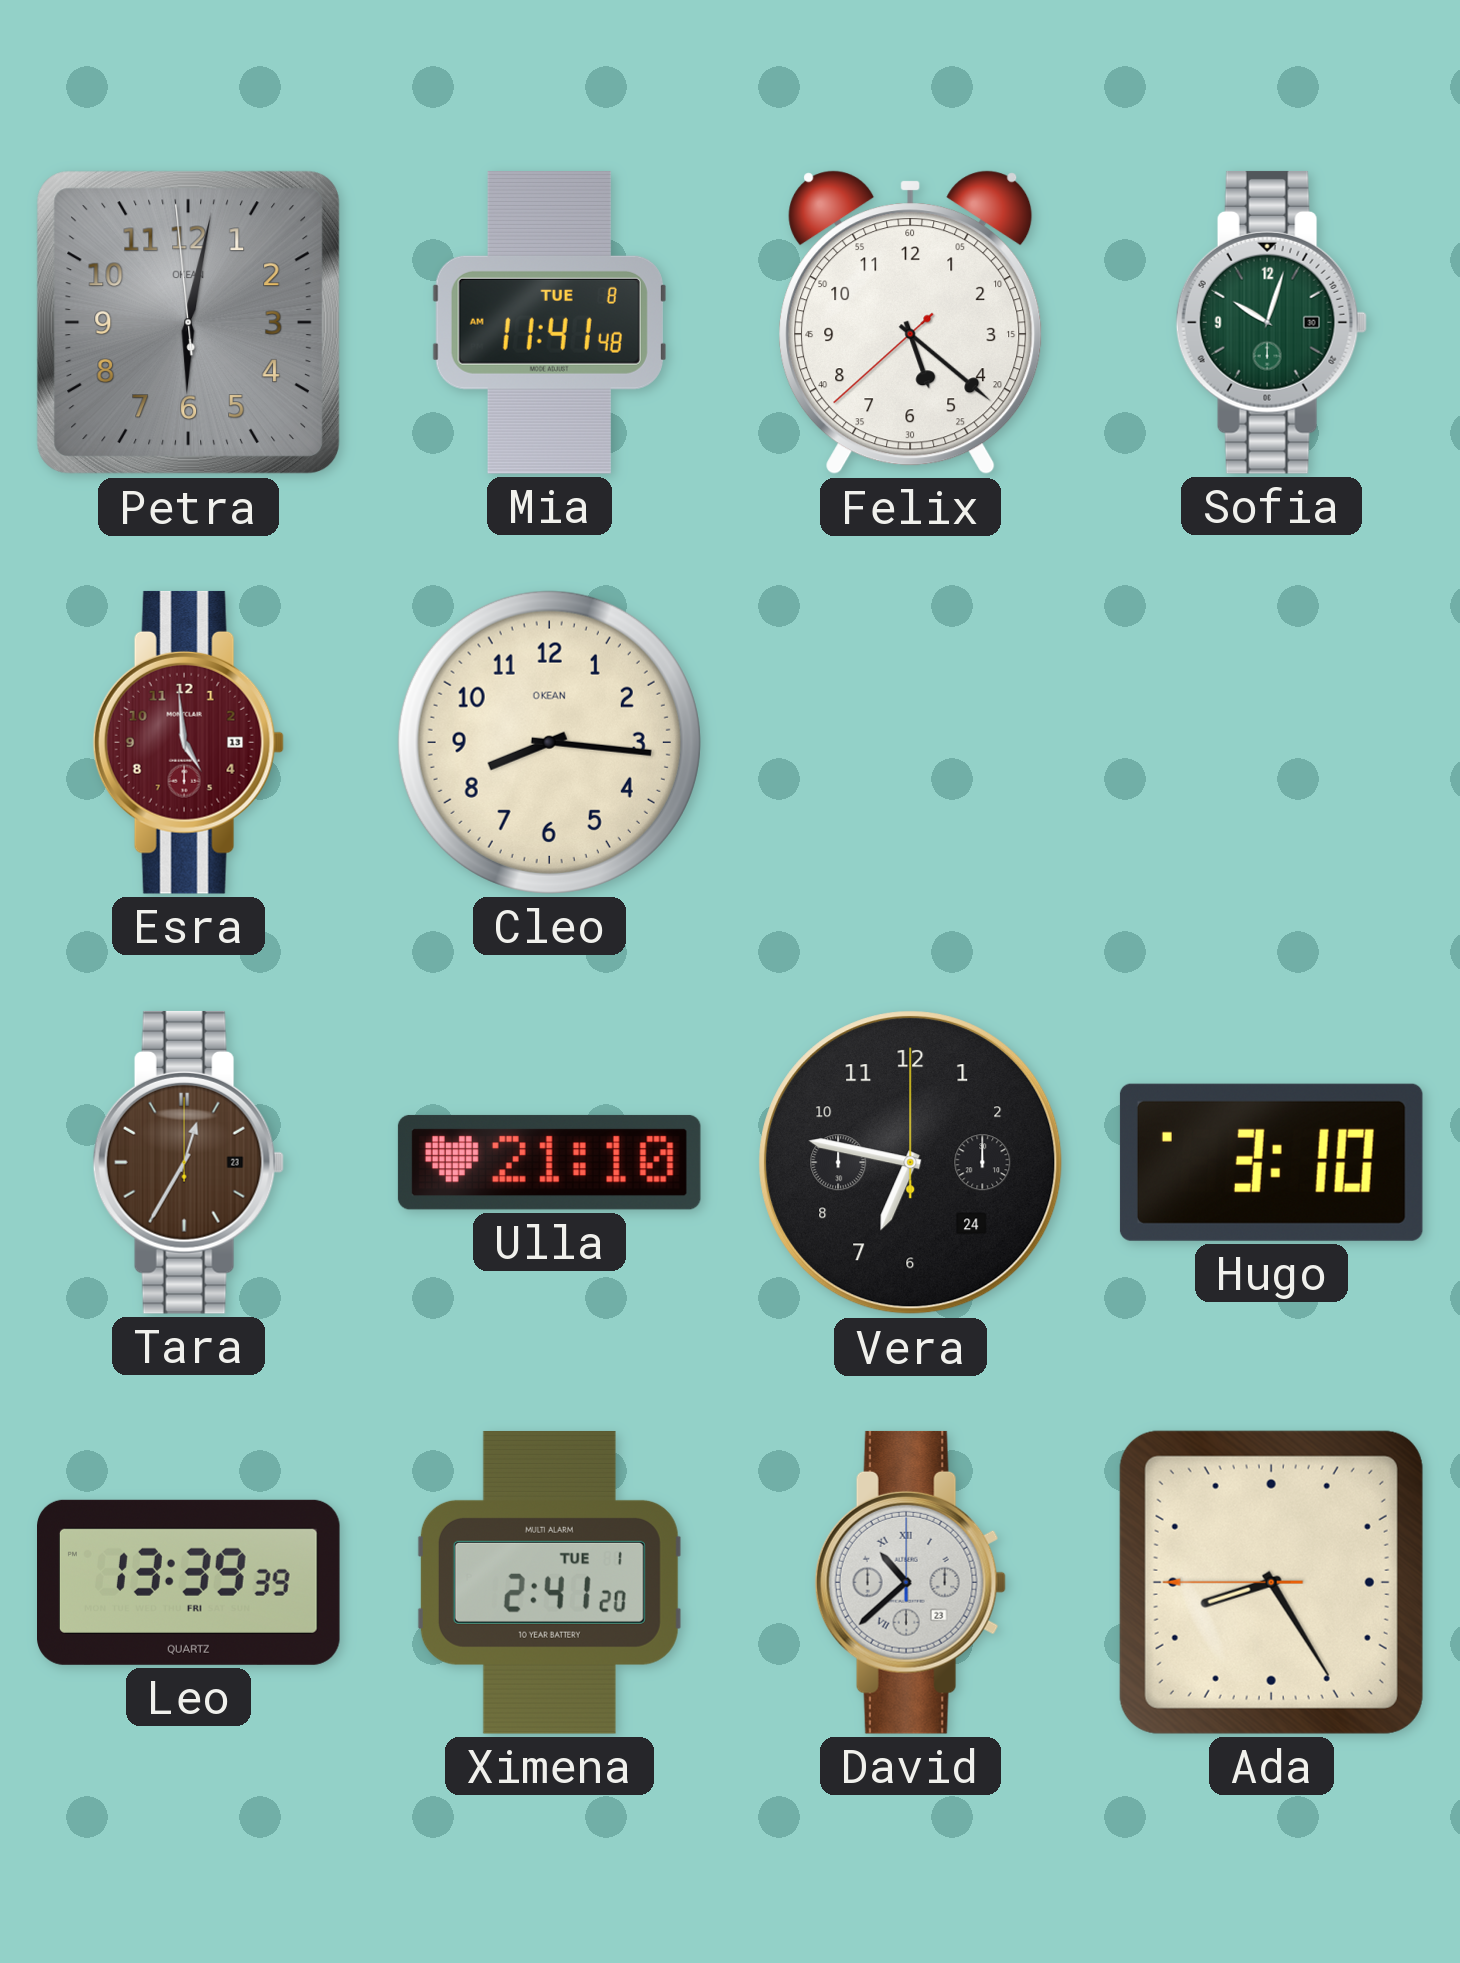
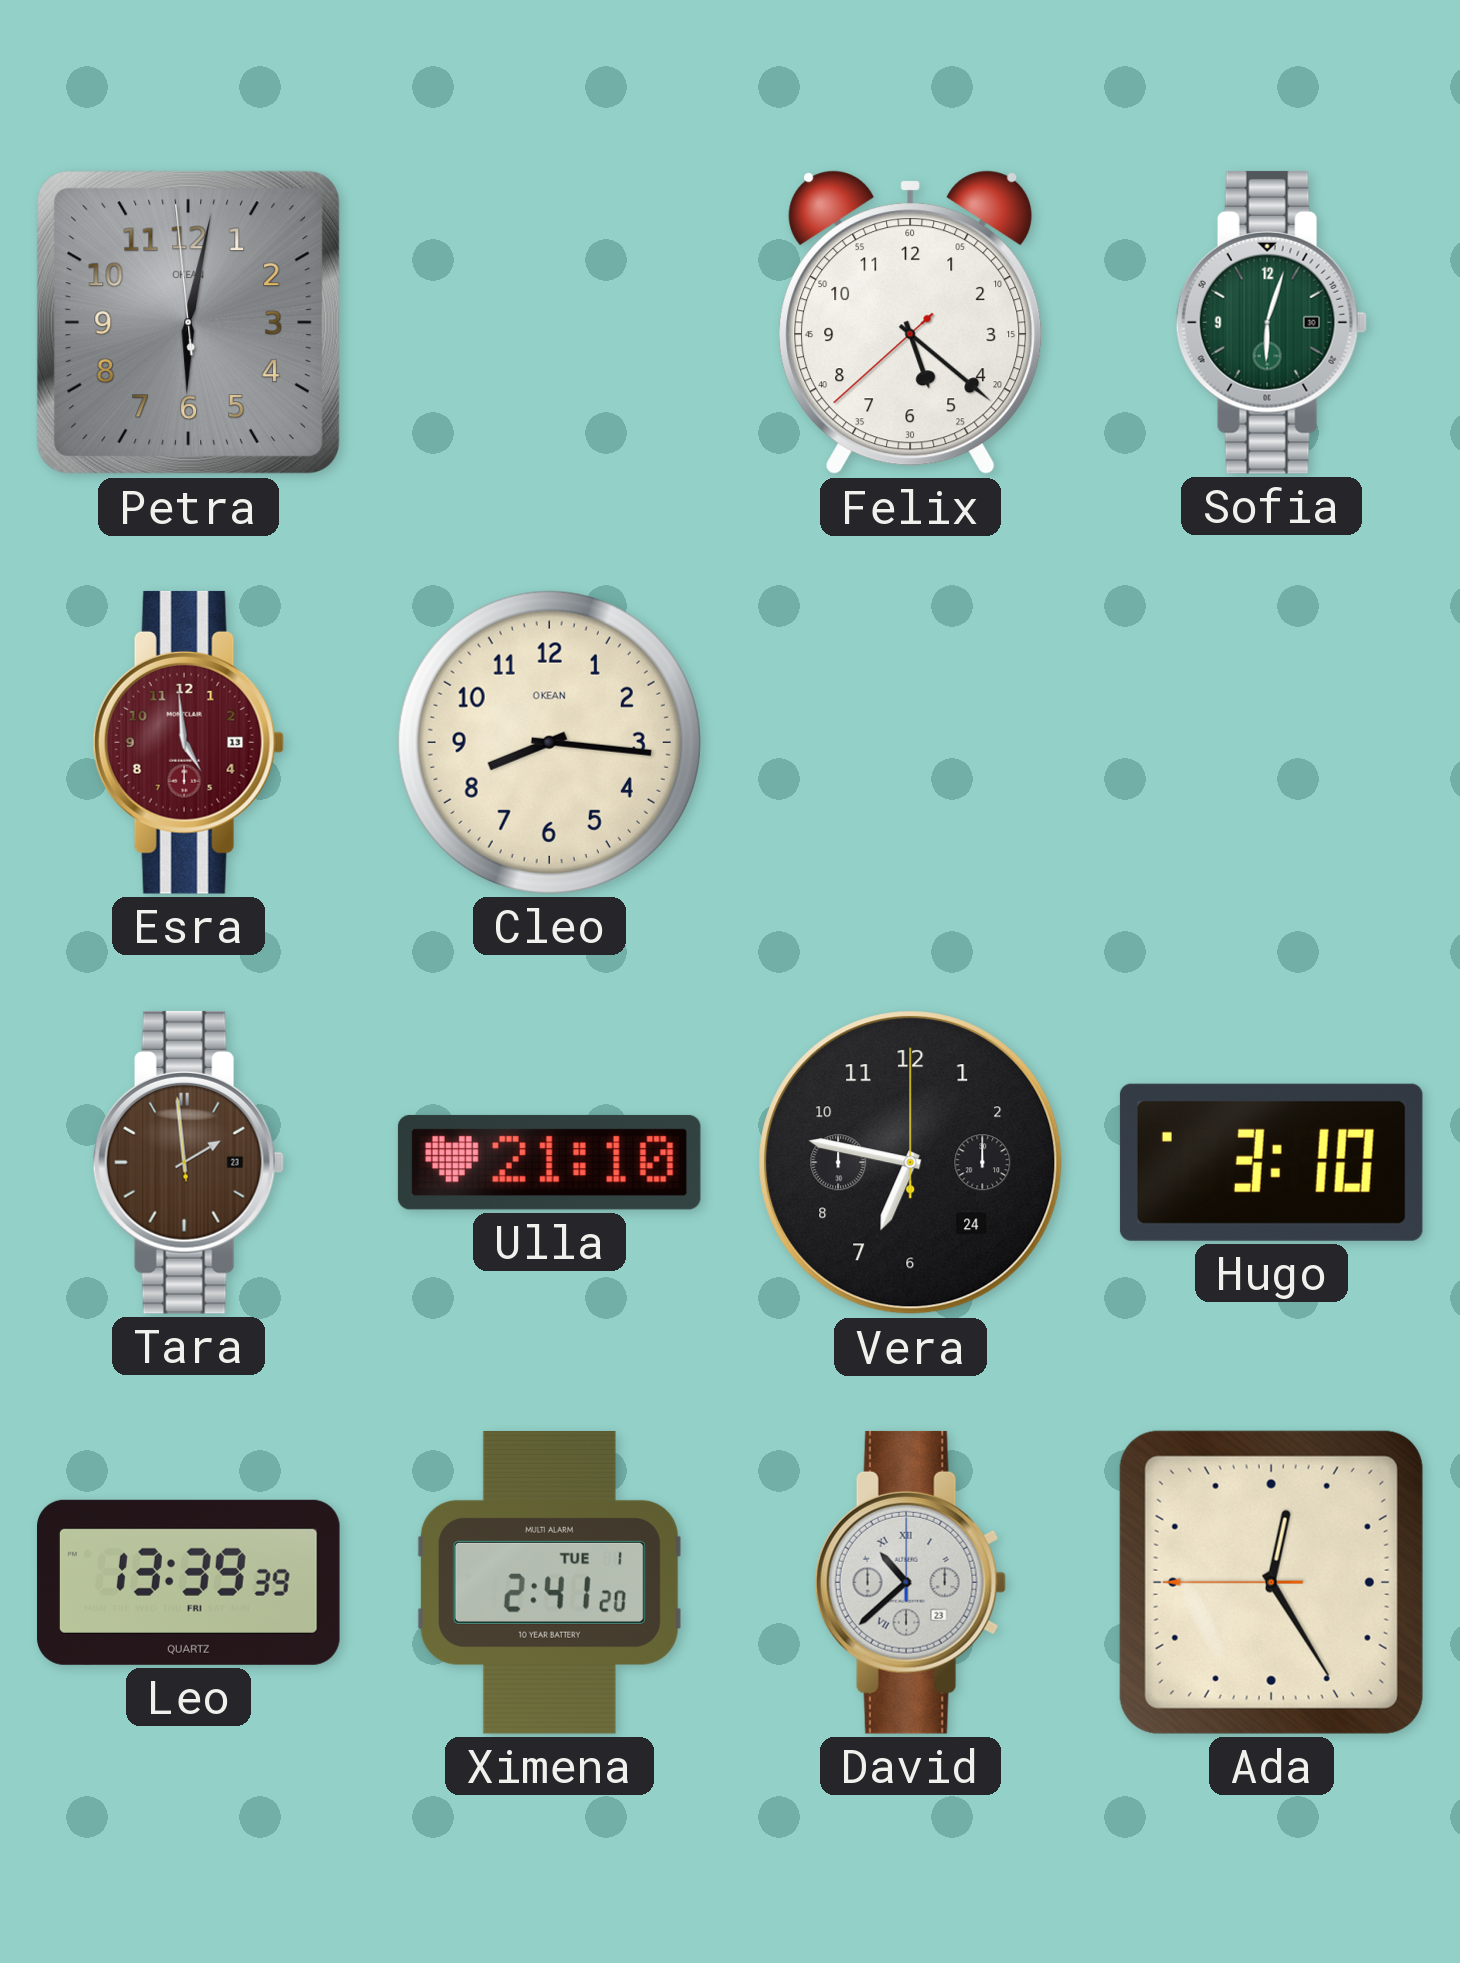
Mia: 11:41 -> none
Sofia: 10:03 -> 6:03
Tara: 12:35 -> 1:58
Ada: 8:24 -> 12:24
